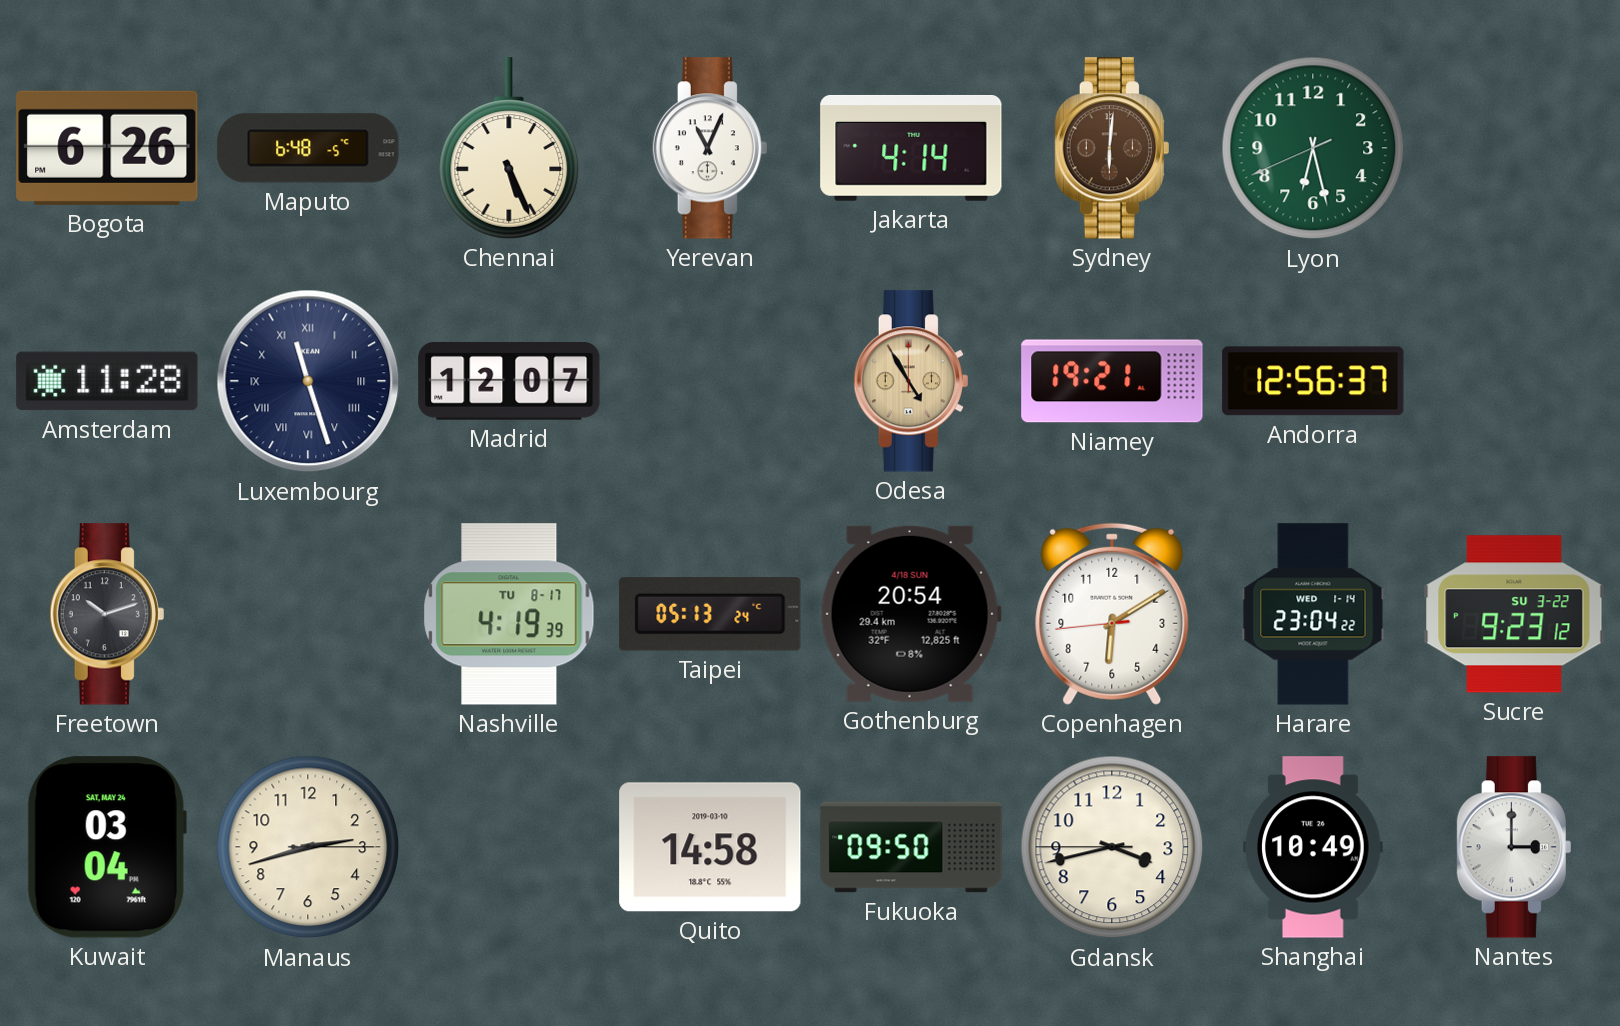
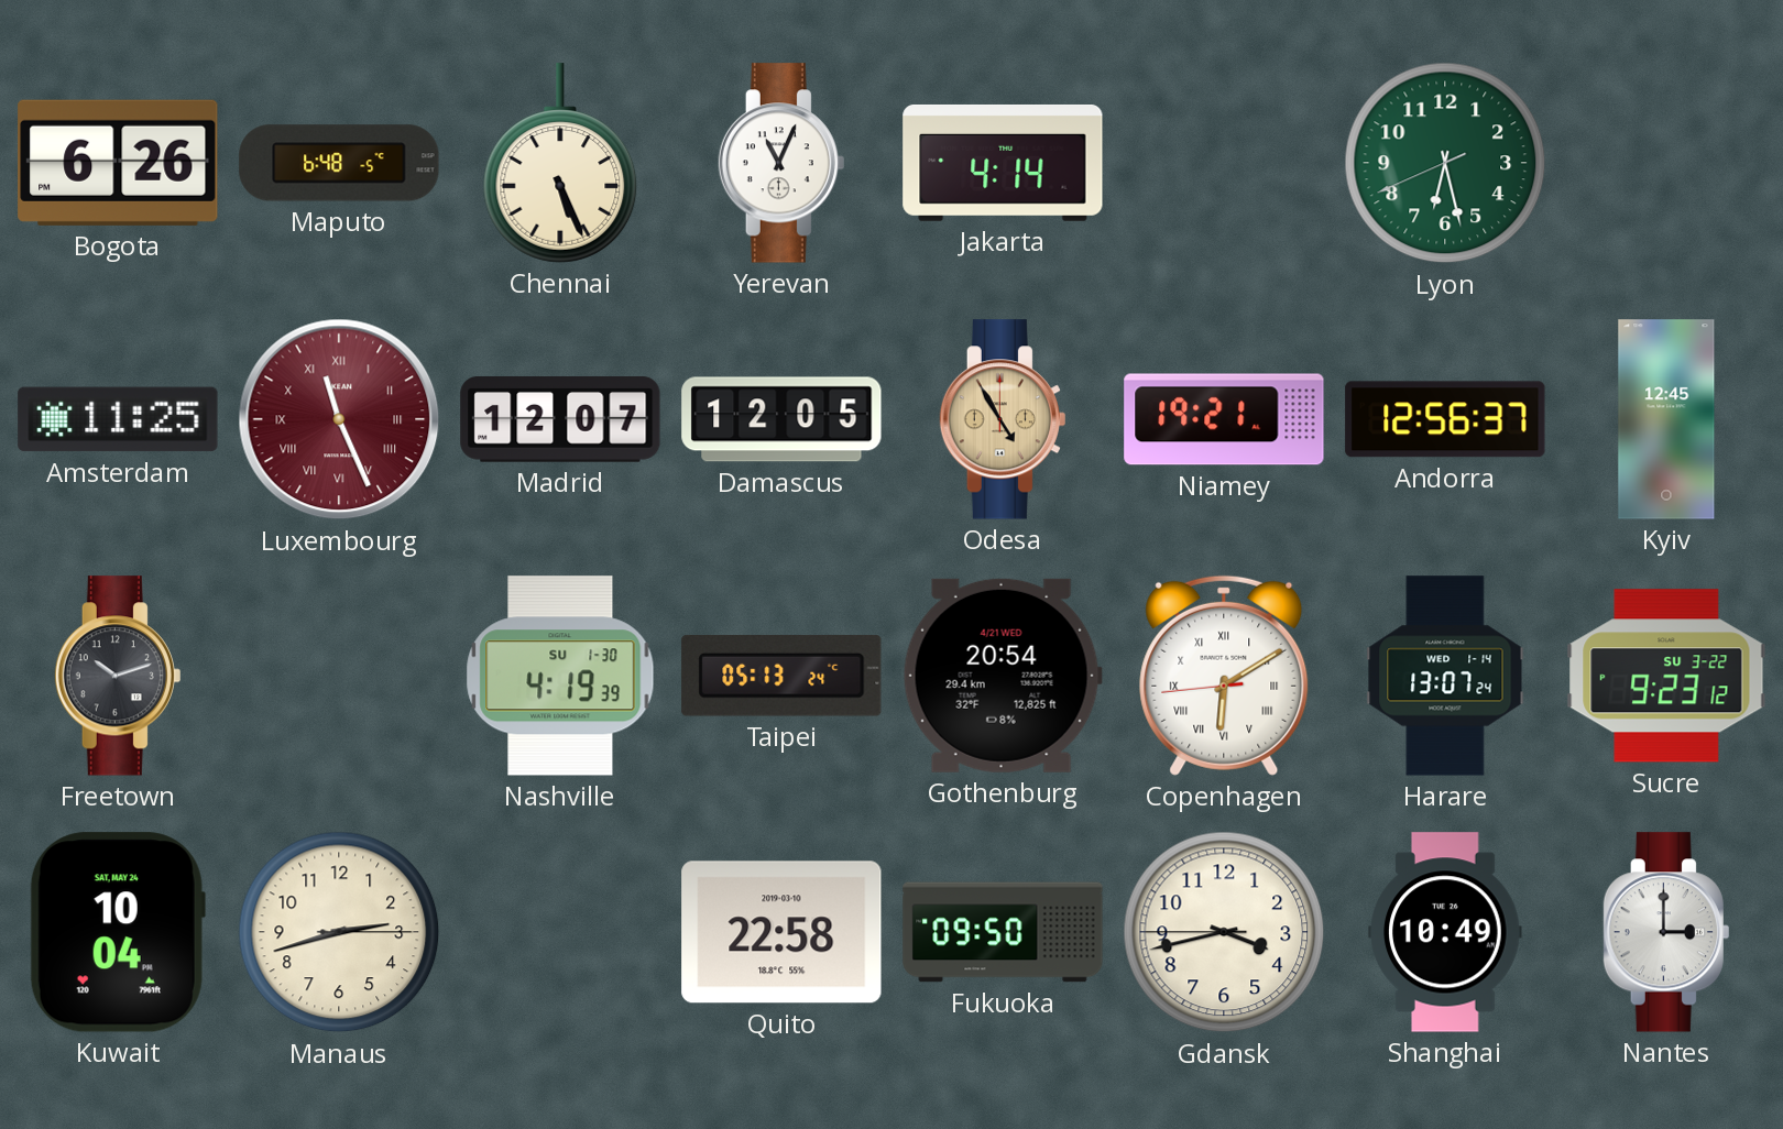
Sydney: 6:01 -> none
Amsterdam: 11:28 -> 11:25
Luxembourg: 11:27 -> 11:26
Luxembourg dial: navy -> burgundy
Damascus: none -> 12:05
Kyiv: none -> 12:45
Nashville date: TU 8-17 -> SU 1-30
Gothenburg date: 4/18 SUN -> 4/21 WED
Copenhagen numerals: Arabic -> Roman
Harare: 23:04 -> 13:07
Kuwait: 03:04 -> 10:04
Quito: 14:58 -> 22:58
